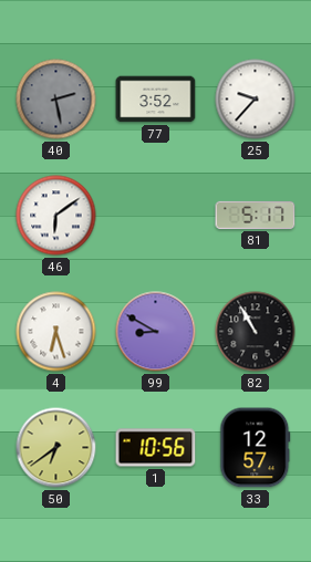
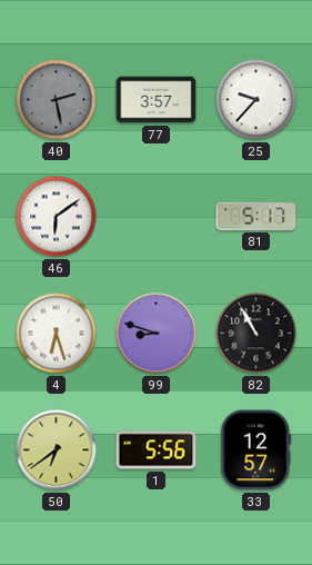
77: 3:52 -> 3:57
99: 8:50 -> 8:48
1: 10:56 -> 5:56
